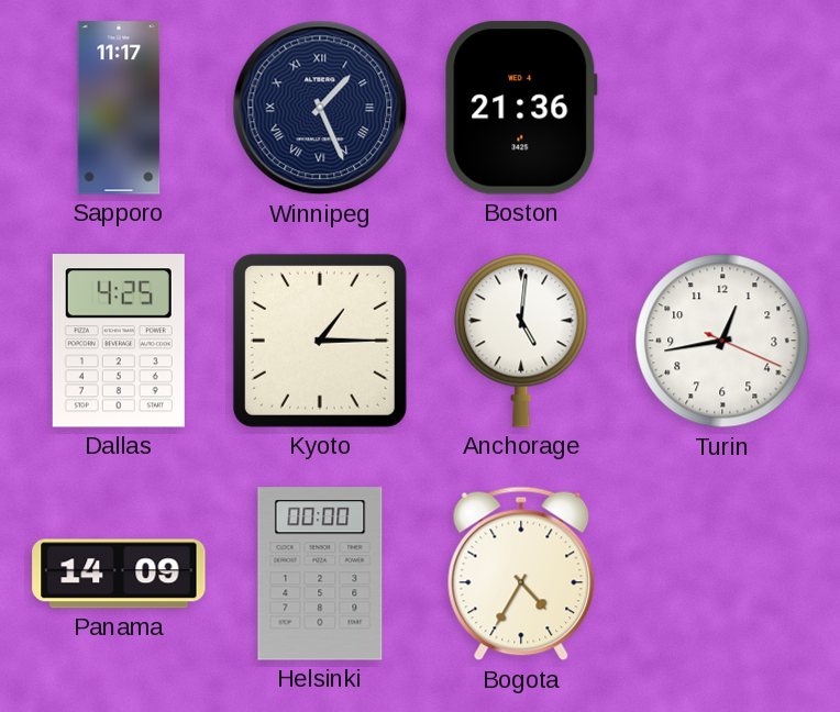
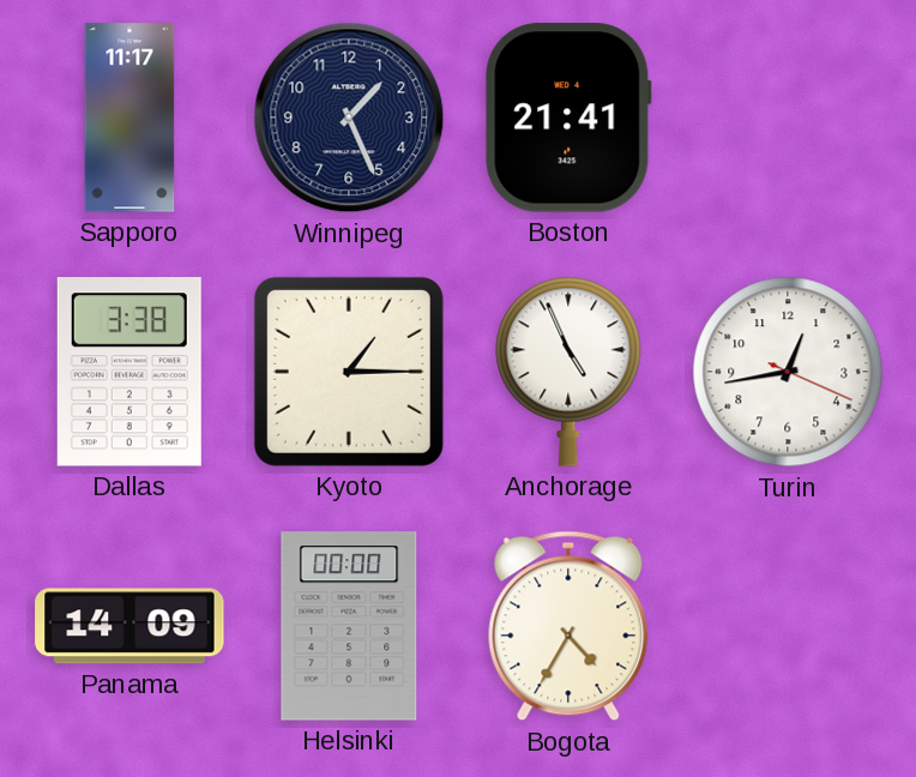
Winnipeg numerals: Roman -> Arabic
Boston: 21:36 -> 21:41
Dallas: 4:25 -> 3:38
Anchorage: 5:01 -> 4:56
